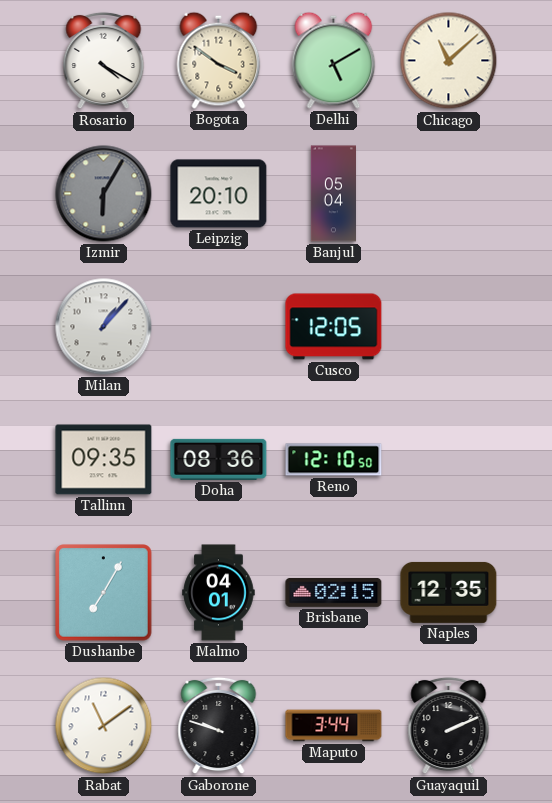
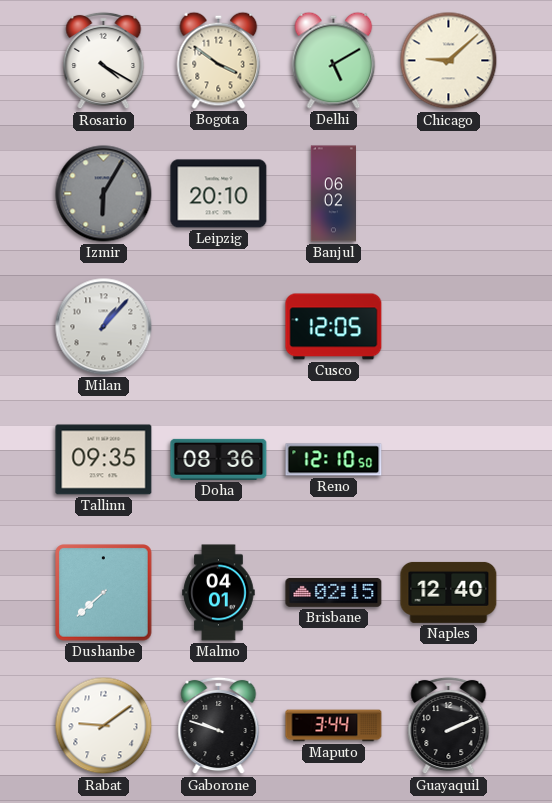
Chicago: 11:08 -> 9:08
Banjul: 05:04 -> 06:02
Dushanbe: 7:05 -> 7:38
Naples: 12:35 -> 12:40
Rabat: 11:09 -> 9:09
